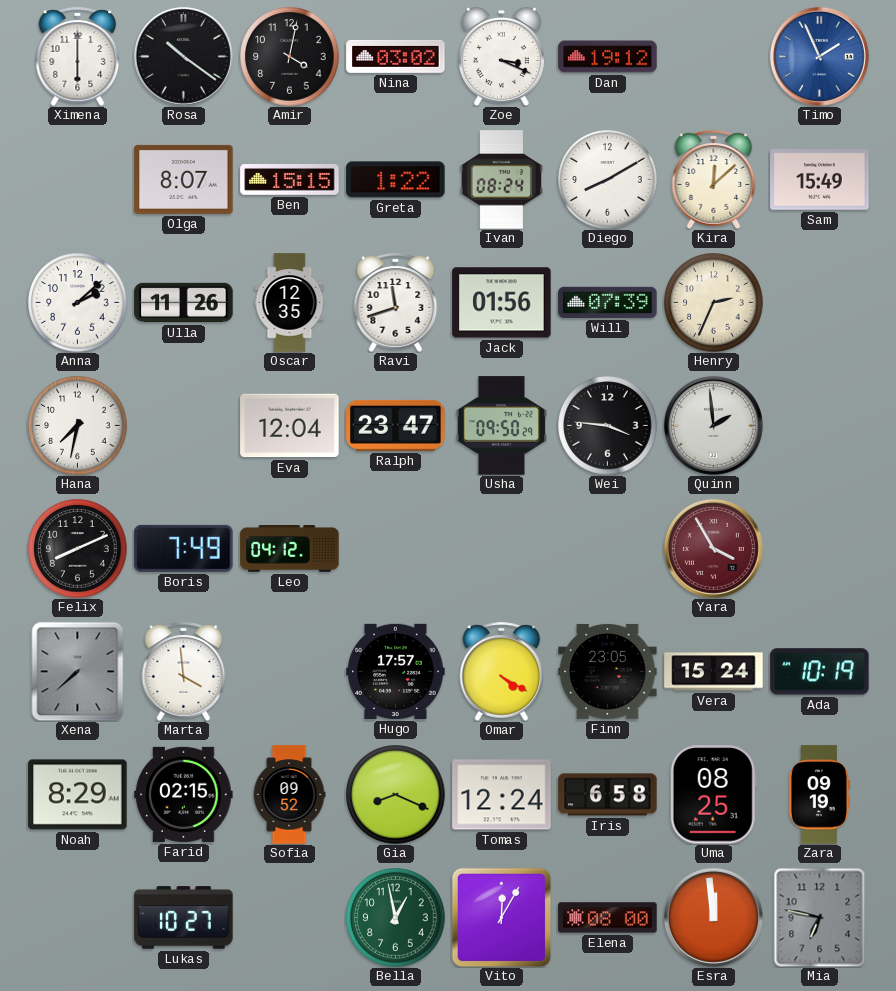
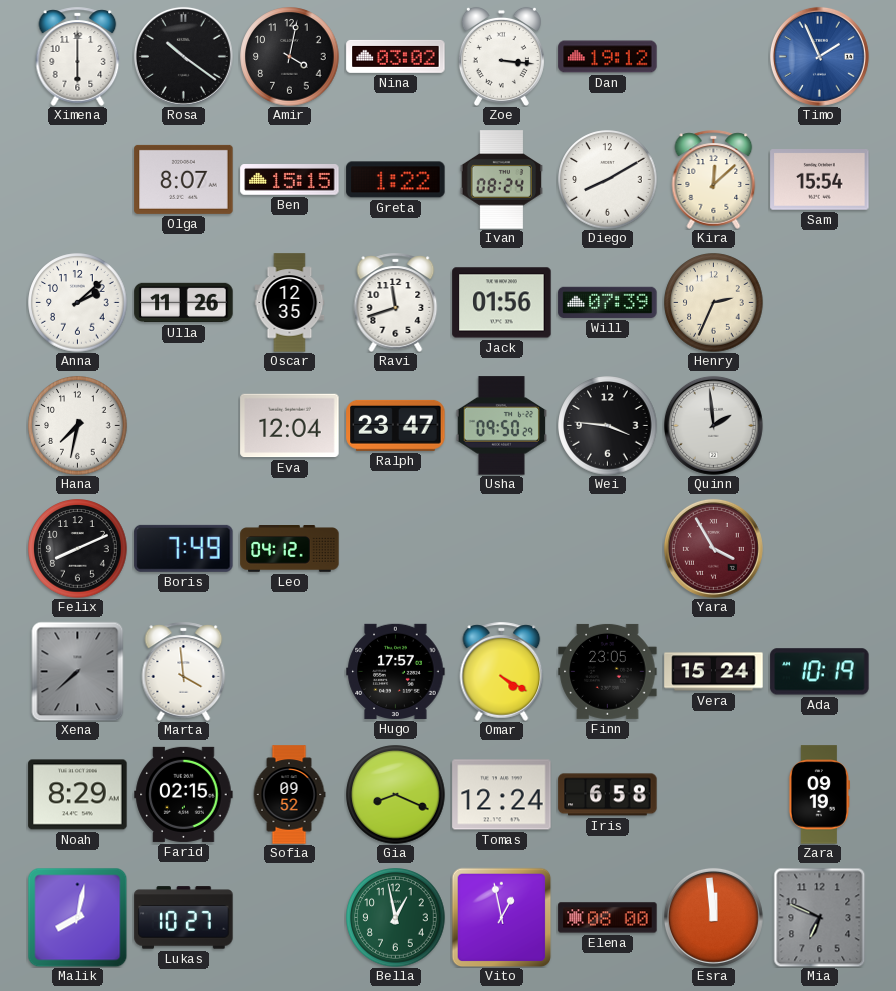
Zoe: 3:19 -> 3:16
Sam: 15:49 -> 15:54
Uma: 08:25 -> none
Malik: none -> 8:02
Vito: 12:05 -> 12:58
Mia: 6:47 -> 6:49
